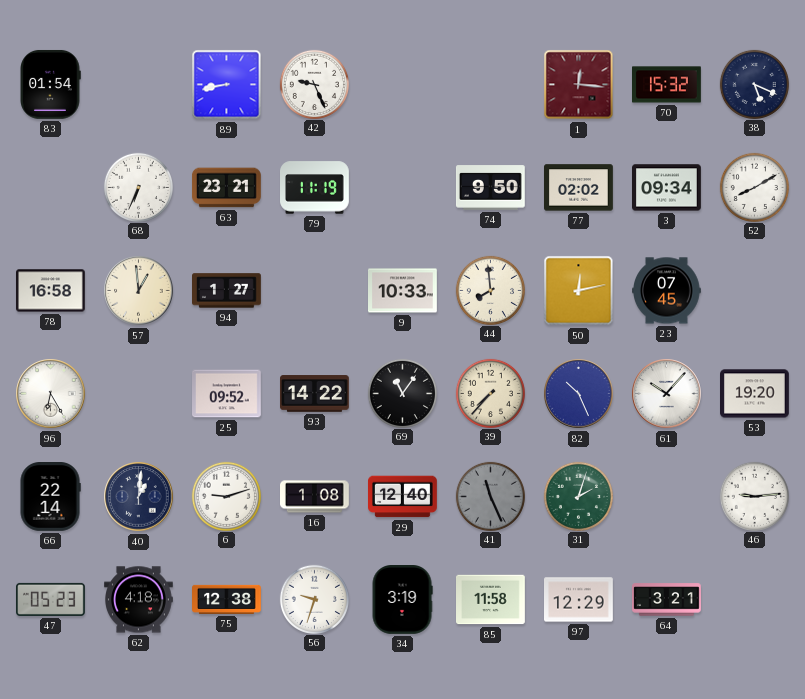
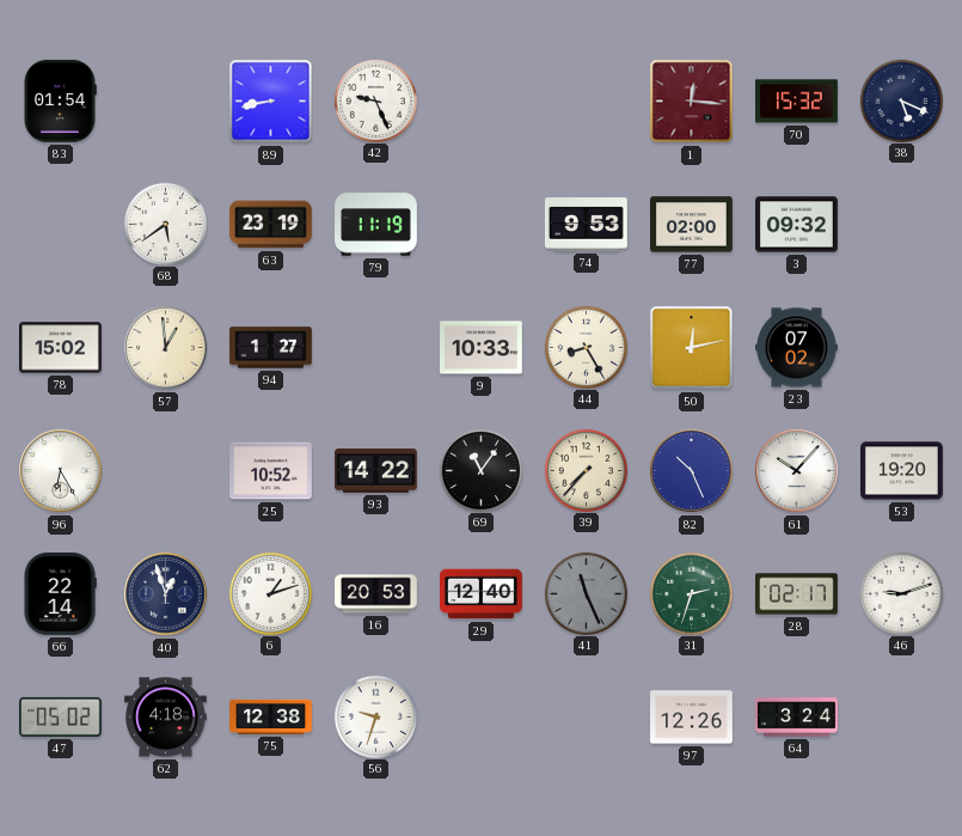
68: 6:34 -> 5:39
63: 23:21 -> 23:19
74: 9:50 -> 9:53
77: 02:02 -> 02:00
3: 09:34 -> 09:32
52: 8:10 -> none
78: 16:58 -> 15:02
44: 7:59 -> 8:25
23: 07:45 -> 07:02
25: 09:52 -> 10:52
40: 1:01 -> 12:57
6: 9:12 -> 1:12
16: 1:08 -> 20:53
31: 2:03 -> 2:33
28: none -> 02:17
46: 9:14 -> 9:12
47: 05:23 -> 05:02
34: 3:19 -> none
85: 11:58 -> none
97: 12:29 -> 12:26
64: 3:21 -> 3:24
